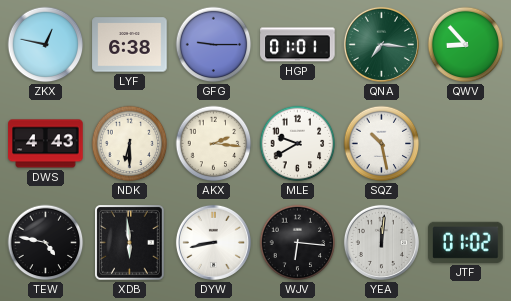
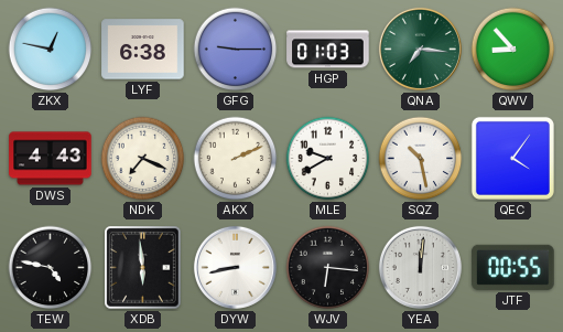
HGP: 01:01 -> 01:03
NDK: 6:30 -> 7:19
AKX: 2:16 -> 2:11
QEC: none -> 4:06
JTF: 01:02 -> 00:55
